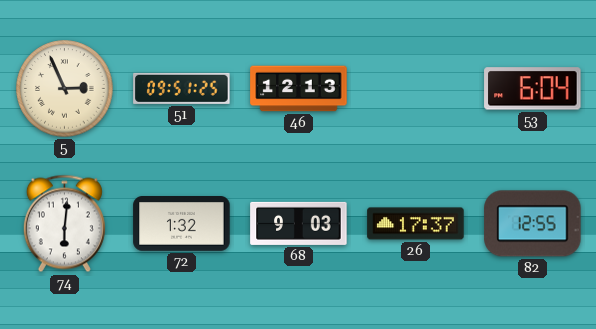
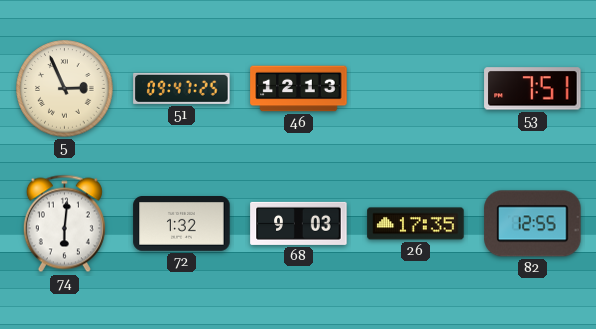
51: 09:51 -> 09:47
53: 6:04 -> 7:51
26: 17:37 -> 17:35
